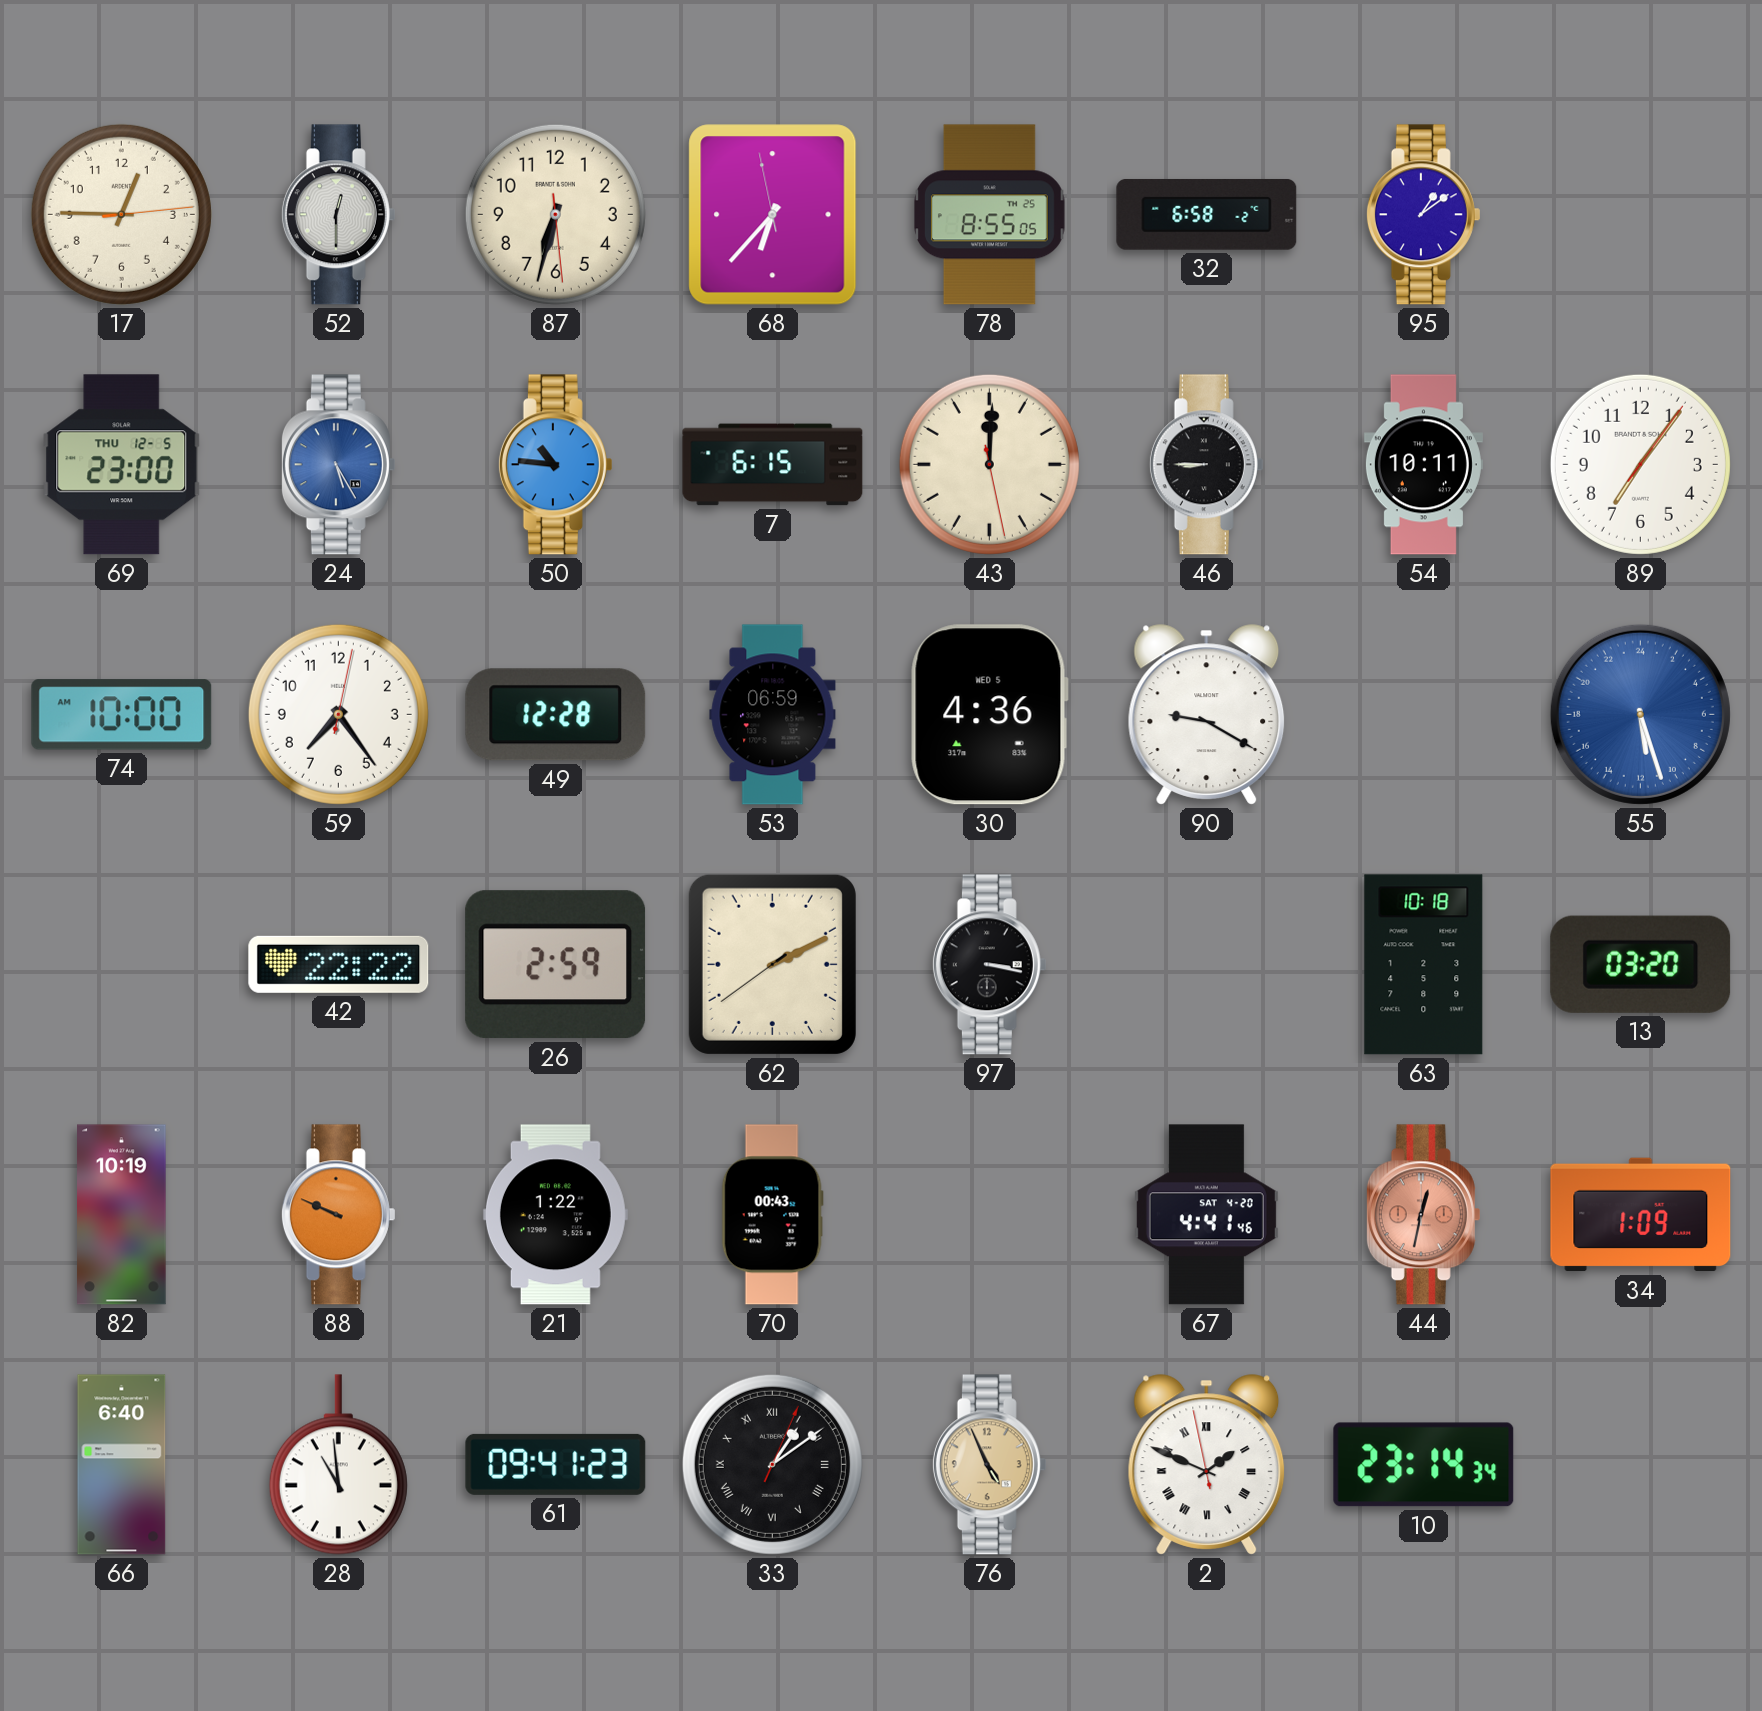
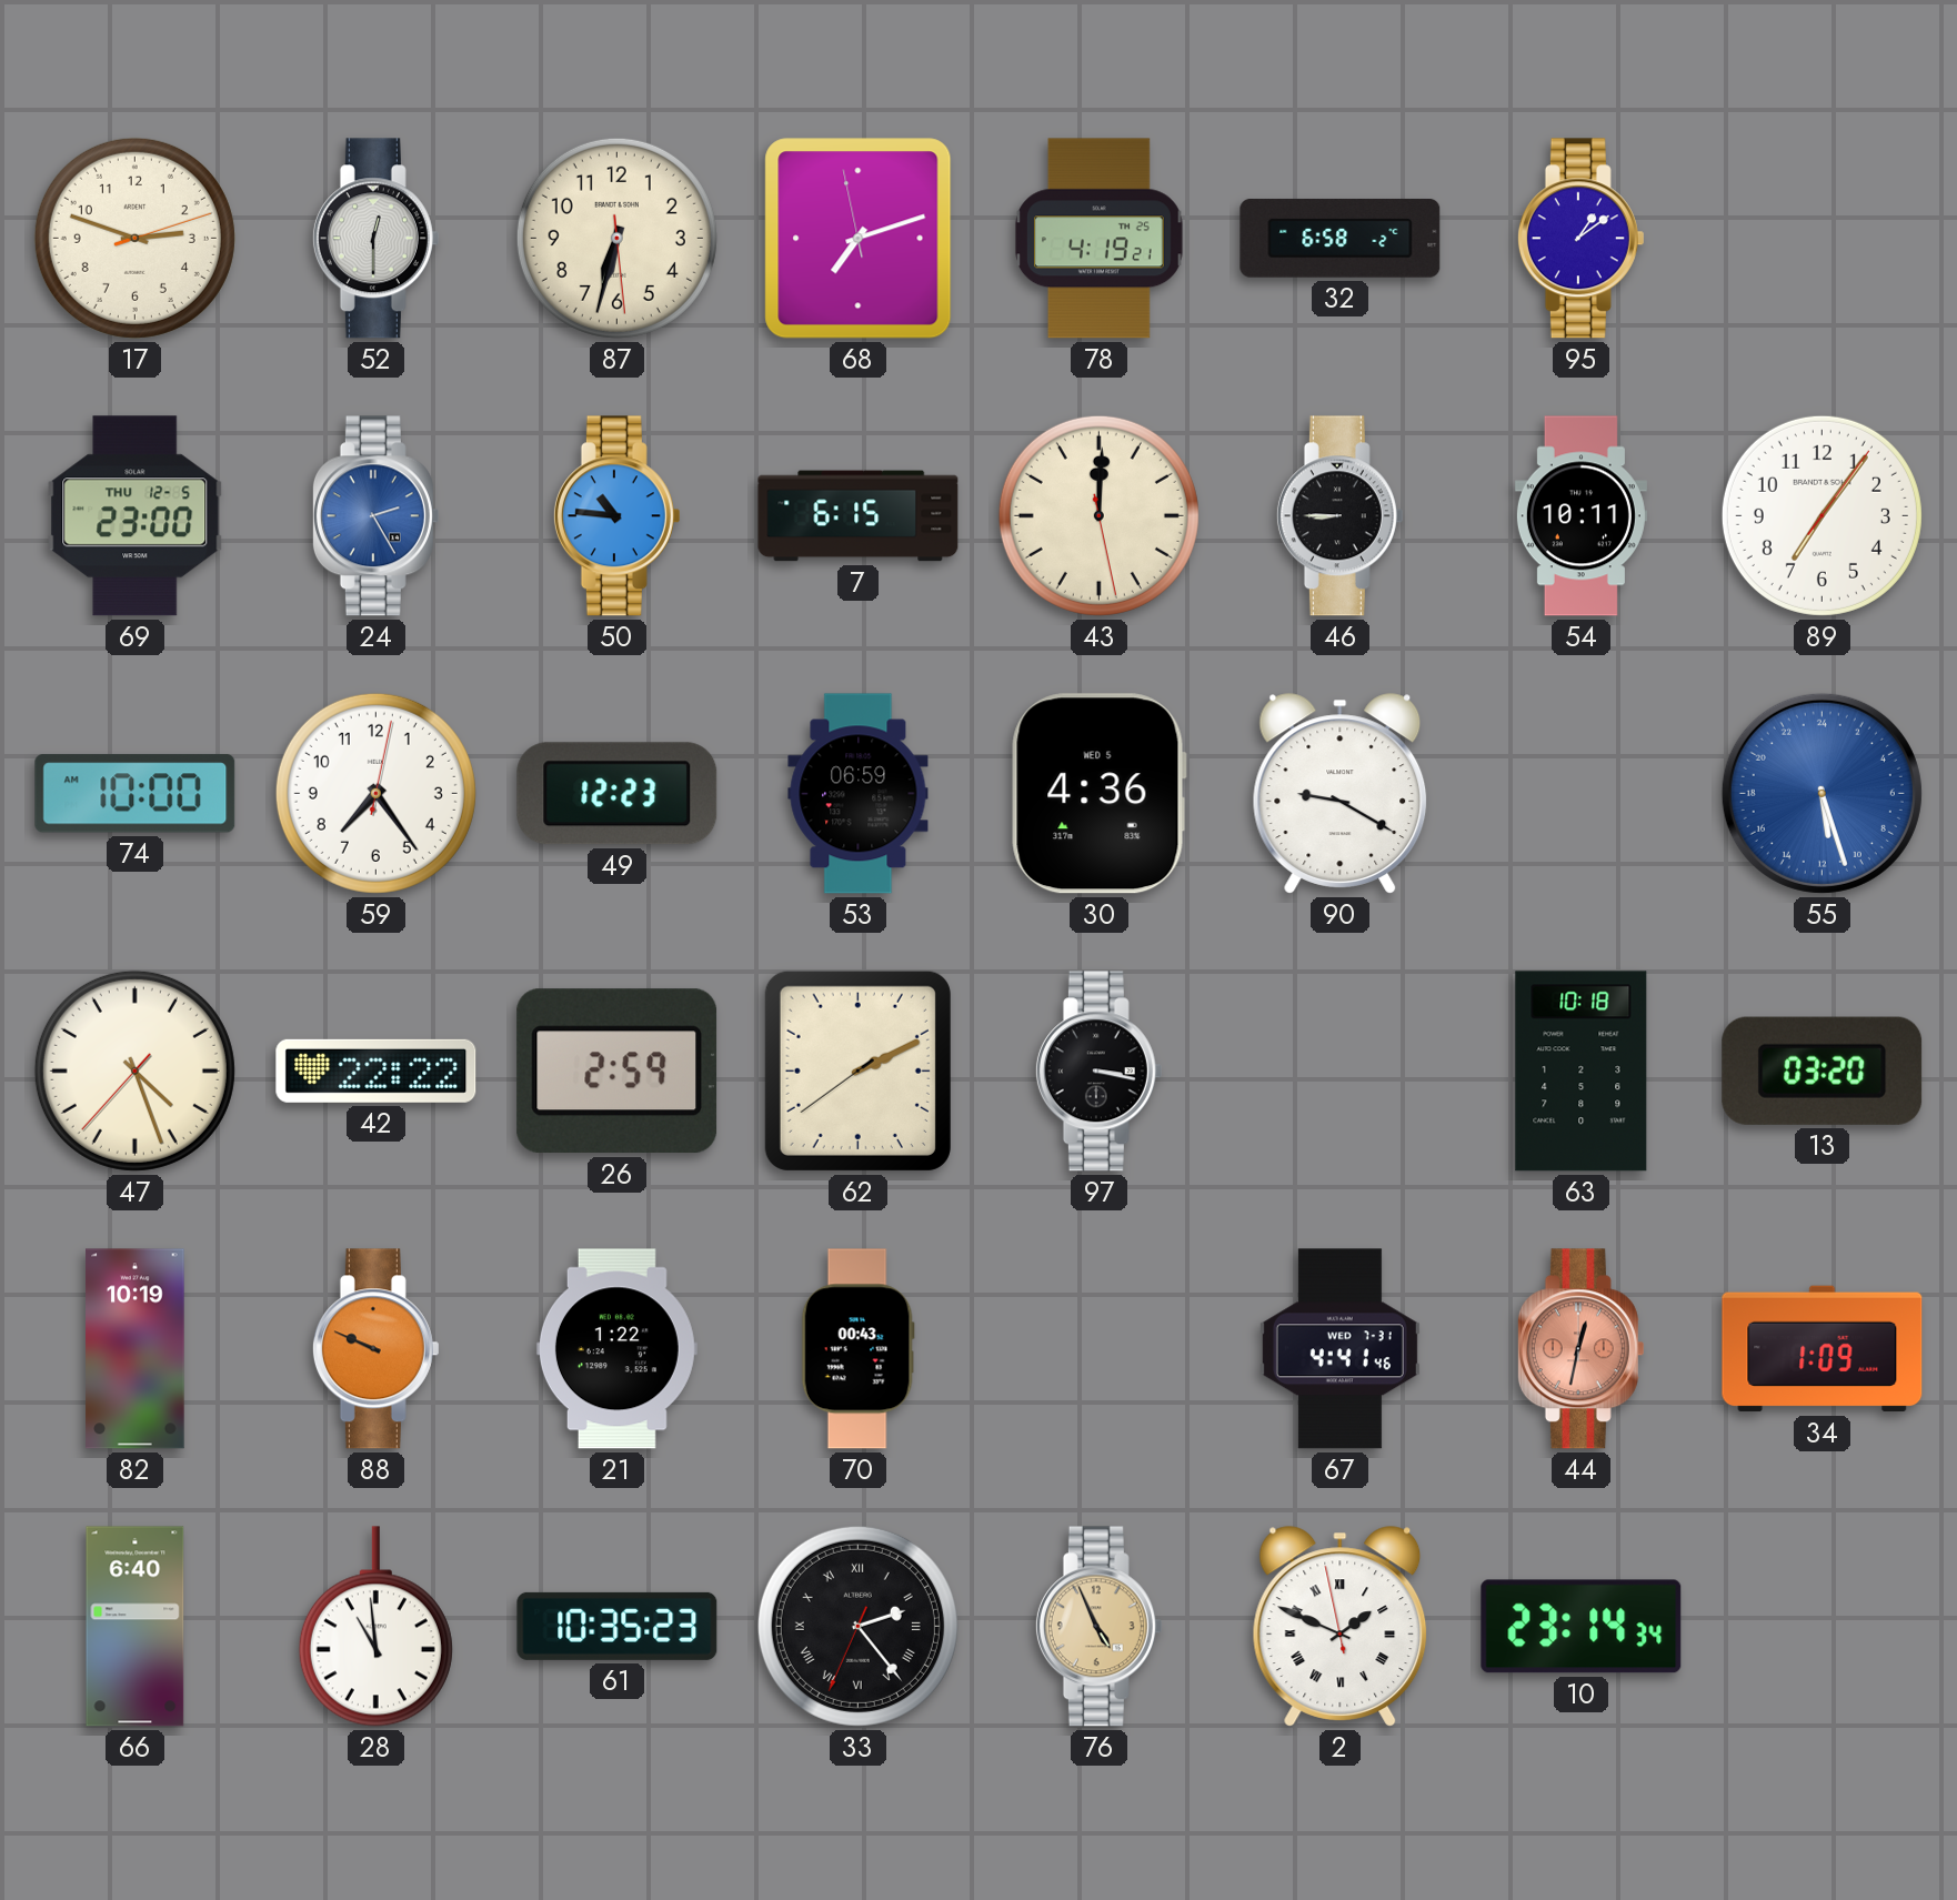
17: 12:45 -> 2:48
68: 6:36 -> 7:11
78: 8:55 -> 4:19
24: 5:25 -> 2:25
49: 12:28 -> 12:23
47: none -> 4:26
67 date: SAT 4-20 -> WED 7-31
61: 09:41 -> 10:35
33: 1:09 -> 2:23
